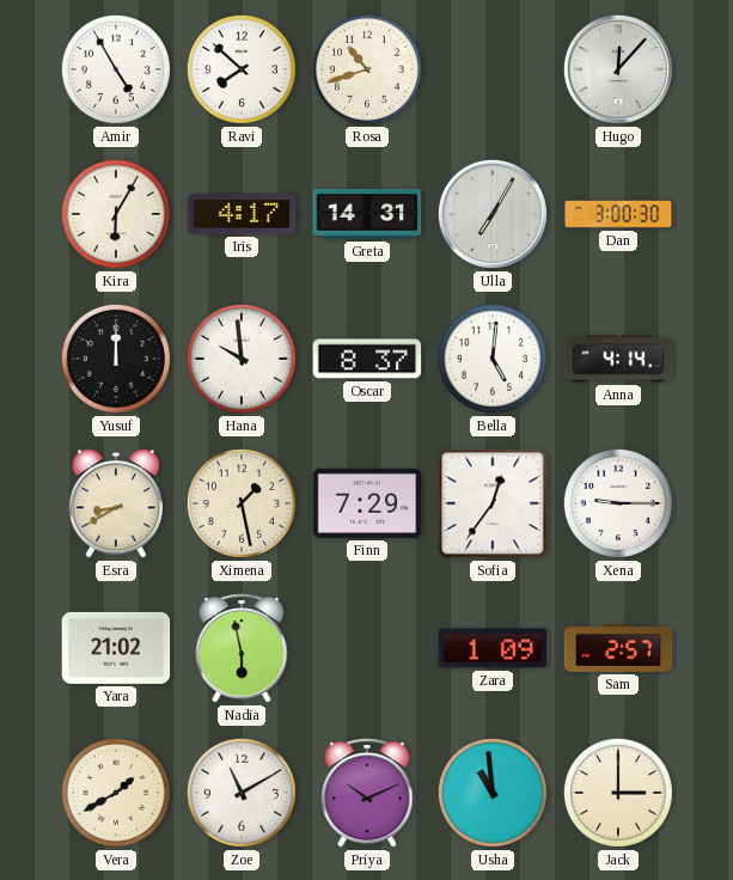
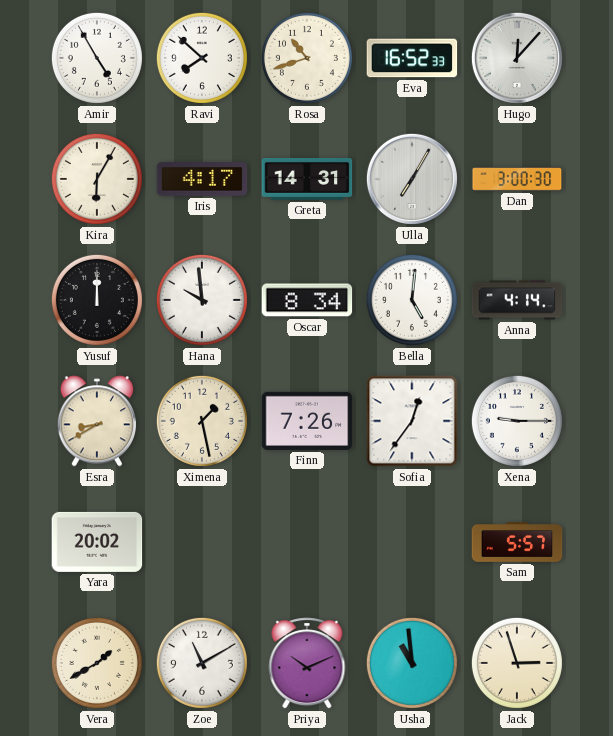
Eva: none -> 16:52
Oscar: 8:37 -> 8:34
Finn: 7:29 -> 7:26
Yara: 21:02 -> 20:02
Nadia: 5:58 -> none
Zara: 1:09 -> none
Sam: 2:57 -> 5:57
Jack: 3:00 -> 2:57
